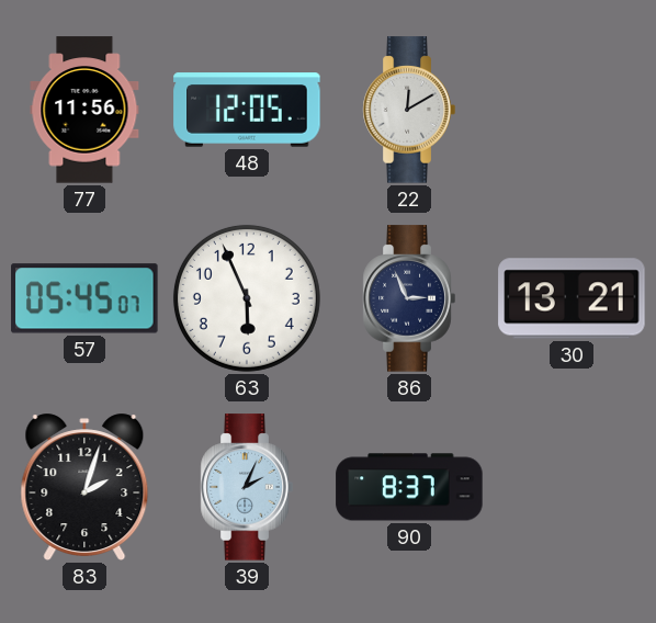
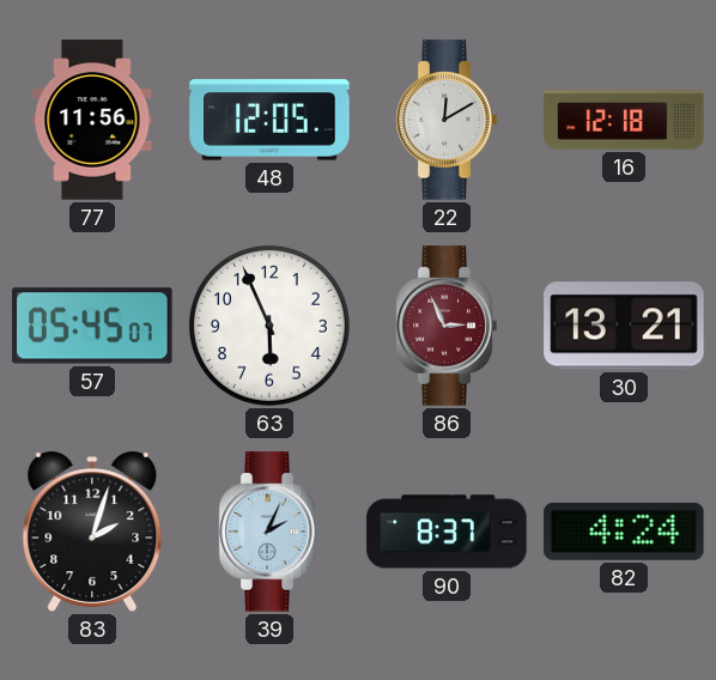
16: none -> 12:18
86 dial: navy -> burgundy
82: none -> 4:24
